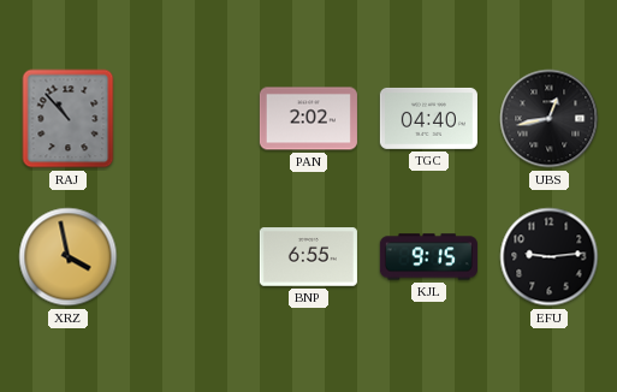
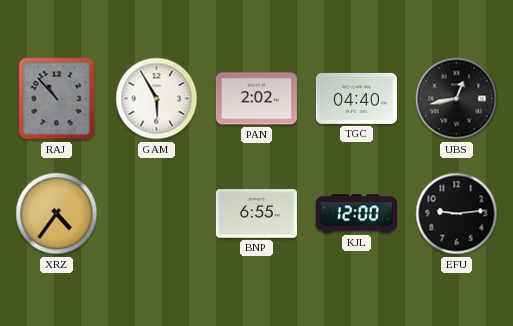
GAM: none -> 5:55
XRZ: 3:58 -> 4:36
KJL: 9:15 -> 12:00
